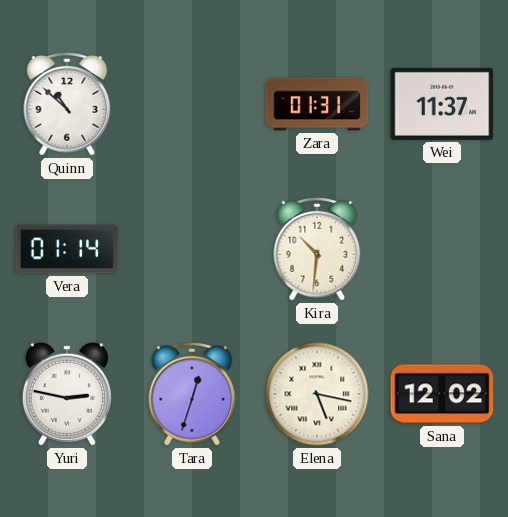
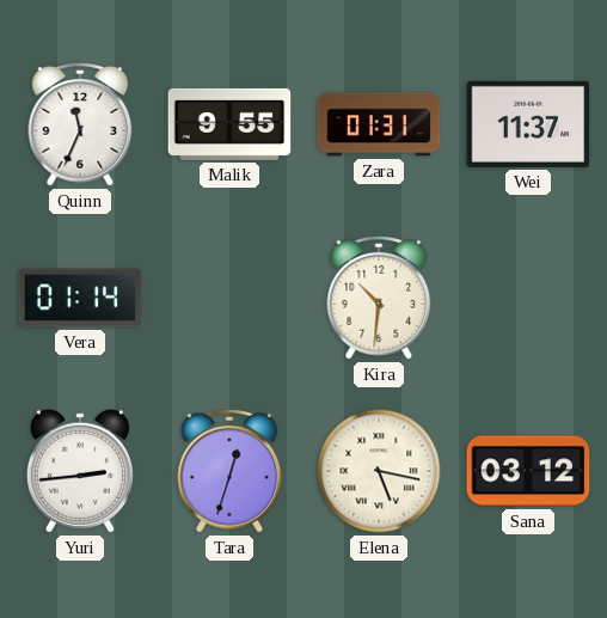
Quinn: 10:52 -> 11:34
Malik: none -> 9:55
Yuri: 2:47 -> 2:44
Sana: 12:02 -> 03:12
